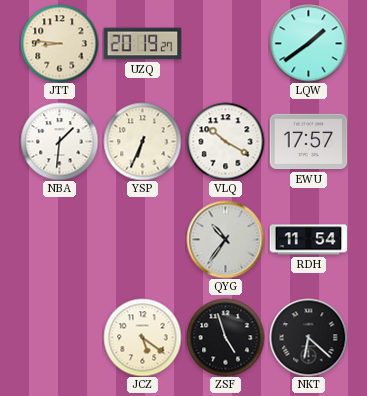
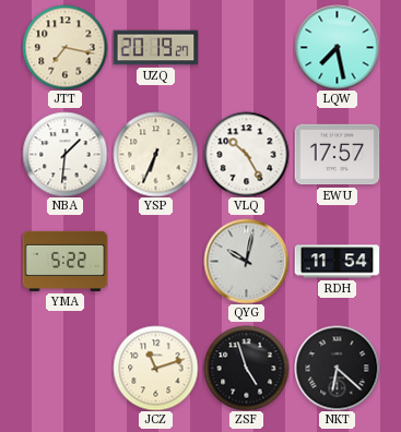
JTT: 8:46 -> 7:17
LQW: 1:39 -> 7:28
VLQ: 10:20 -> 10:25
YMA: none -> 5:22
QYG: 10:36 -> 10:02
JCZ: 5:21 -> 11:12
